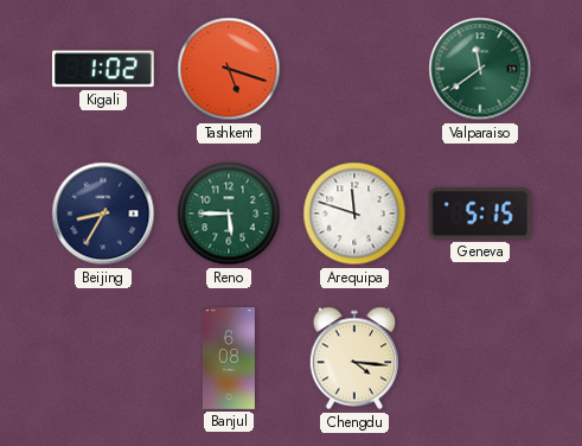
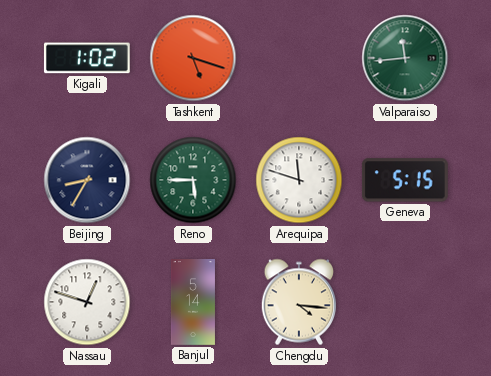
Valparaiso: 11:39 -> 11:44
Nassau: none -> 12:48
Banjul: 6:08 -> 5:14
